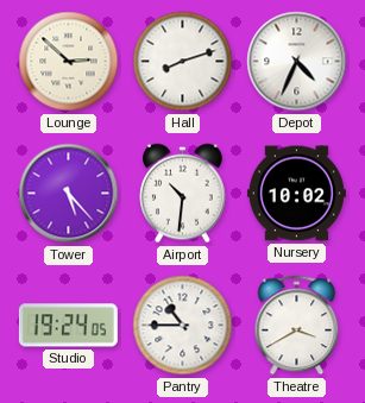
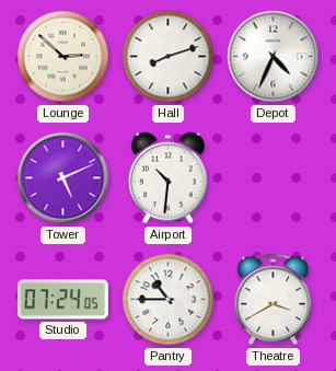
Tower: 5:23 -> 5:11
Nursery: 10:02 -> none
Studio: 19:24 -> 07:24
